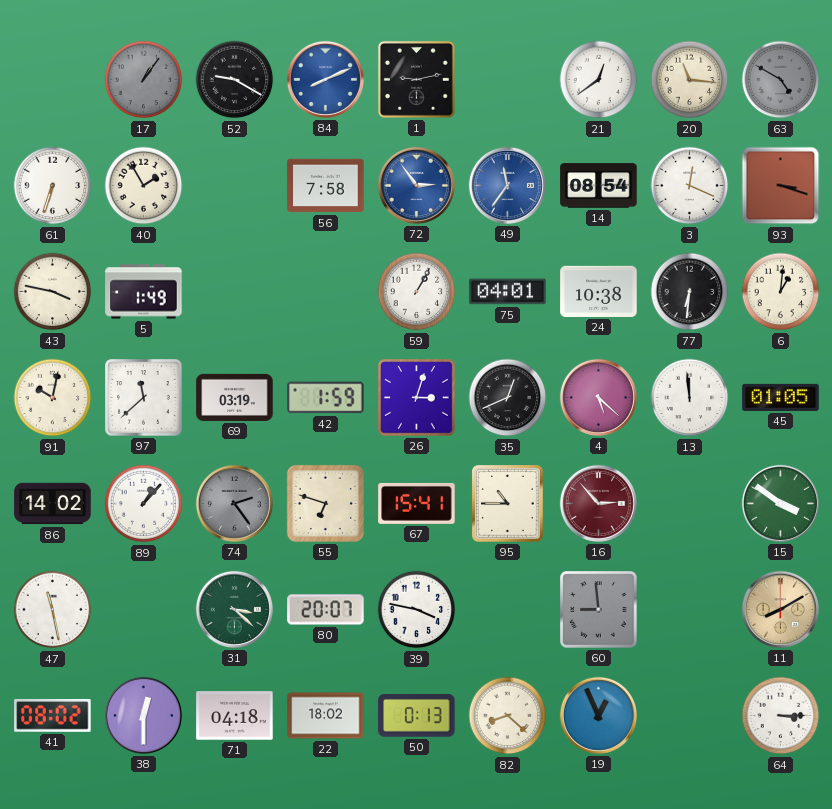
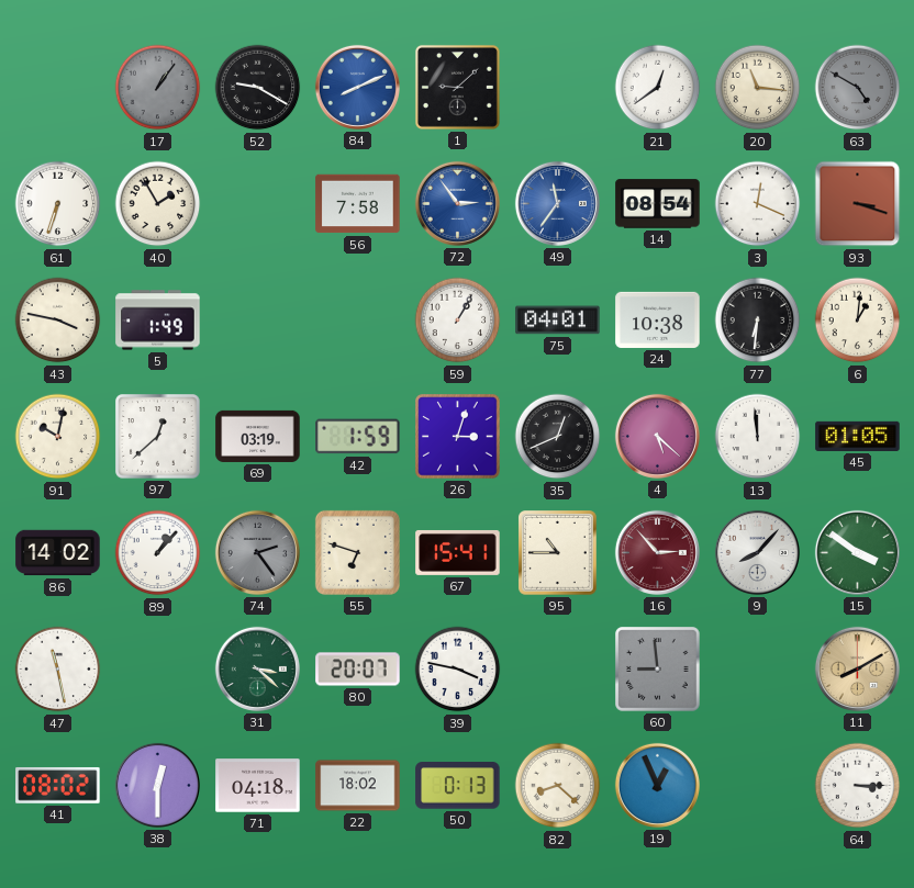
1: 9:13 -> 9:08
97: 11:38 -> 12:38
9: none -> 8:07
